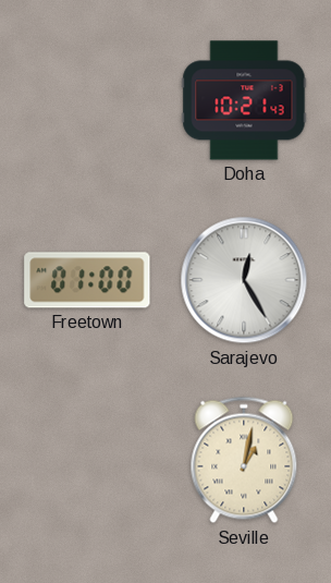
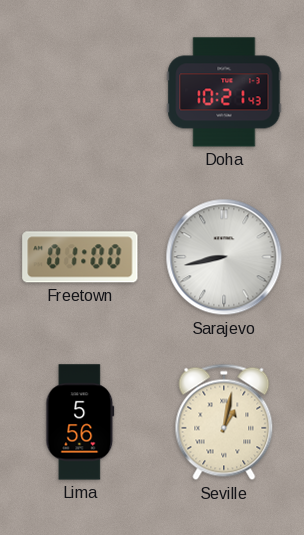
Sarajevo: 12:25 -> 8:43
Lima: none -> 5:56
